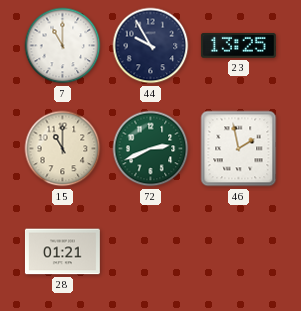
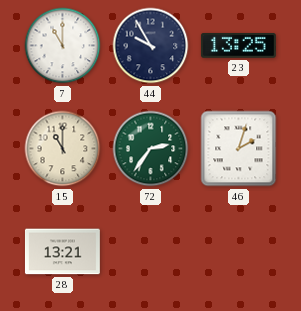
72: 2:41 -> 2:36
46: 1:58 -> 2:03
28: 01:21 -> 13:21
